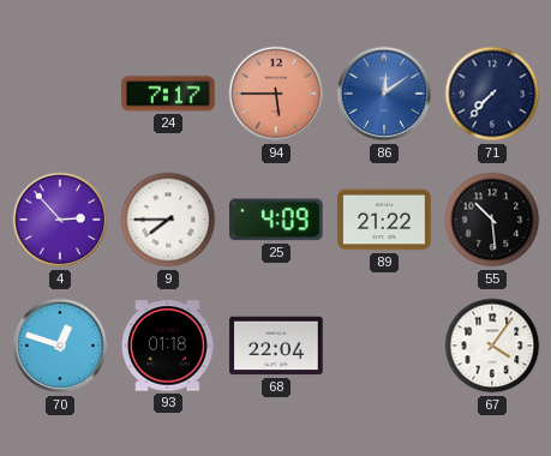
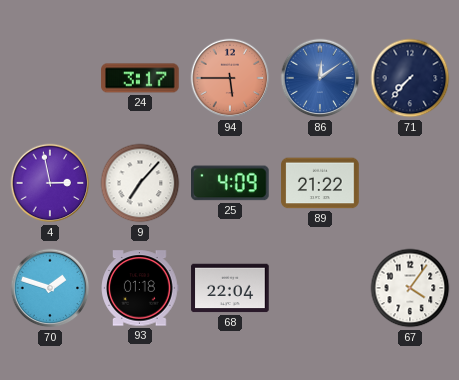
24: 7:17 -> 3:17
4: 2:53 -> 2:58
9: 7:45 -> 7:07
55: 10:29 -> none
70: 12:48 -> 1:48
